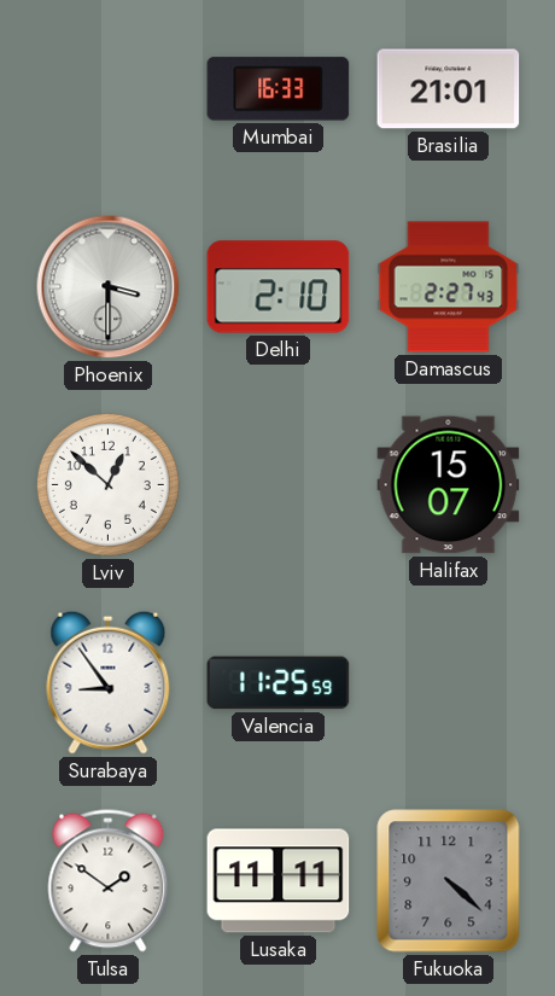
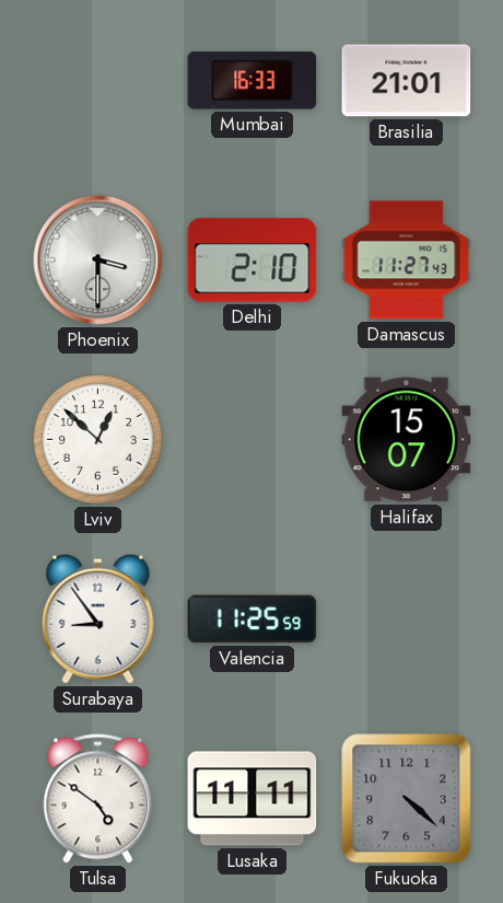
Damascus: 2:27 -> 11:27
Tulsa: 1:51 -> 4:51
